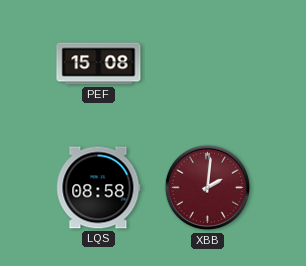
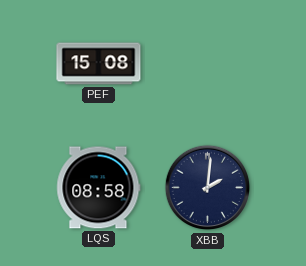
XBB dial: burgundy -> navy
